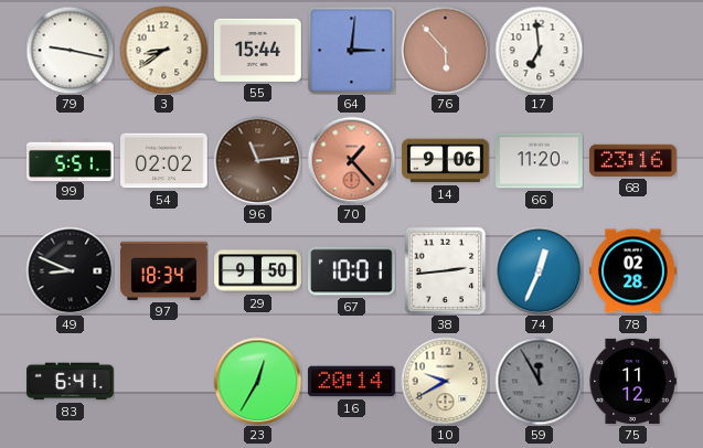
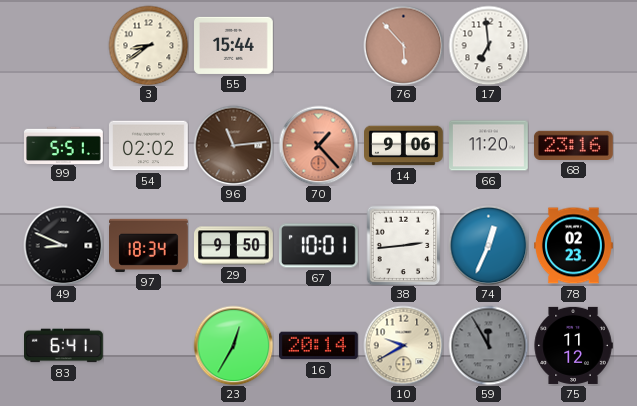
79: 9:17 -> none
64: 3:01 -> none
78: 02:28 -> 02:23
